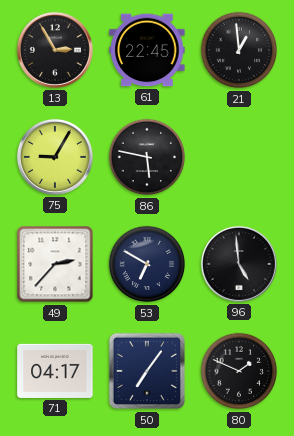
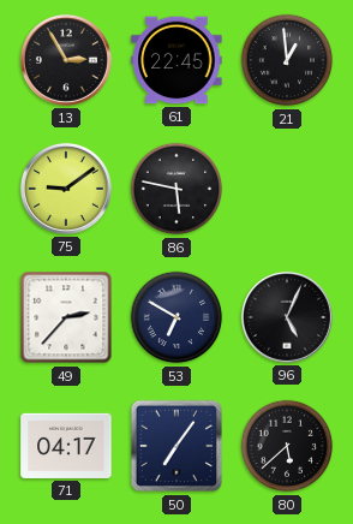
75: 9:05 -> 9:09
96: 4:59 -> 5:04
80: 1:49 -> 5:38
